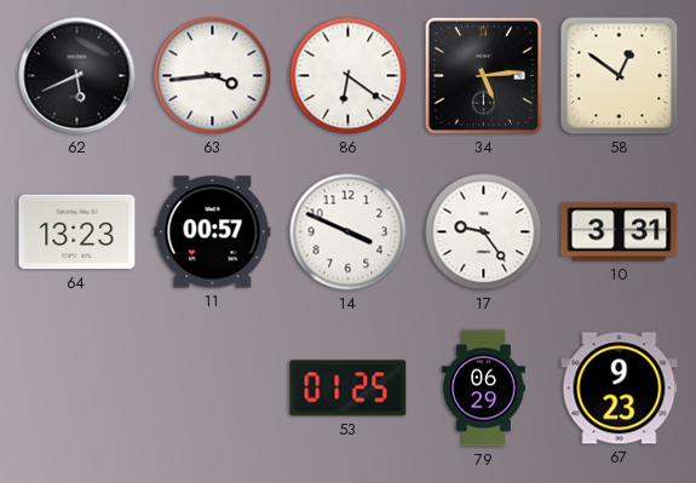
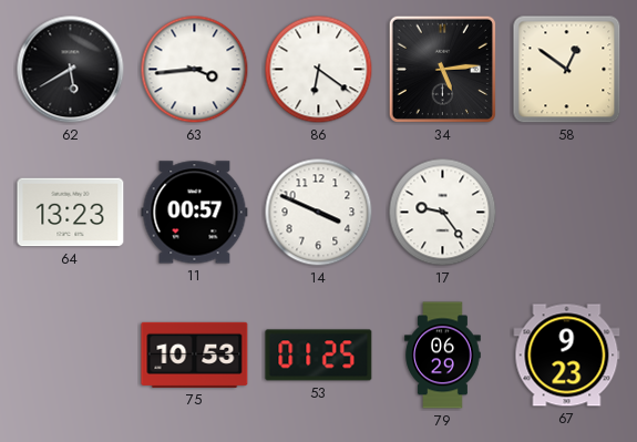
62: 5:41 -> 5:40
10: 3:31 -> none
75: none -> 10:53
